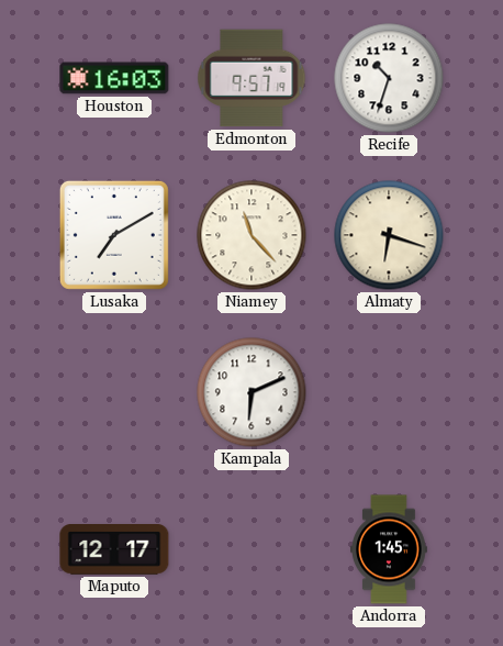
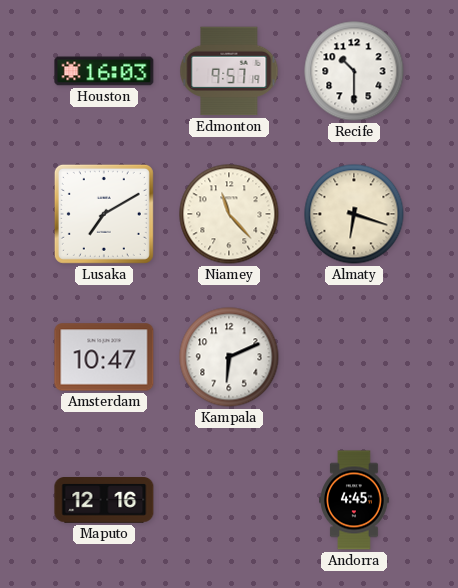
Recife: 10:33 -> 10:30
Amsterdam: none -> 10:47
Maputo: 12:17 -> 12:16
Andorra: 1:45 -> 4:45
